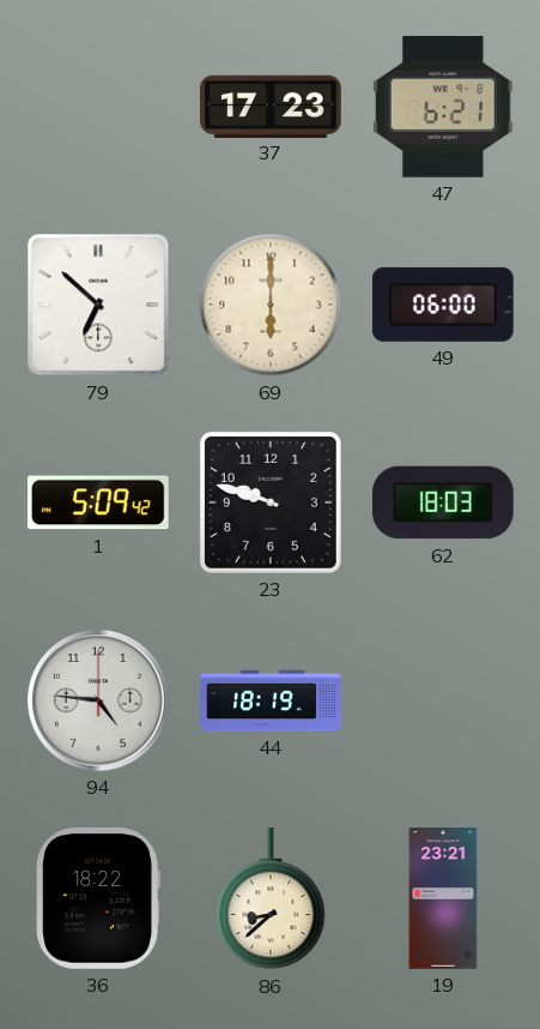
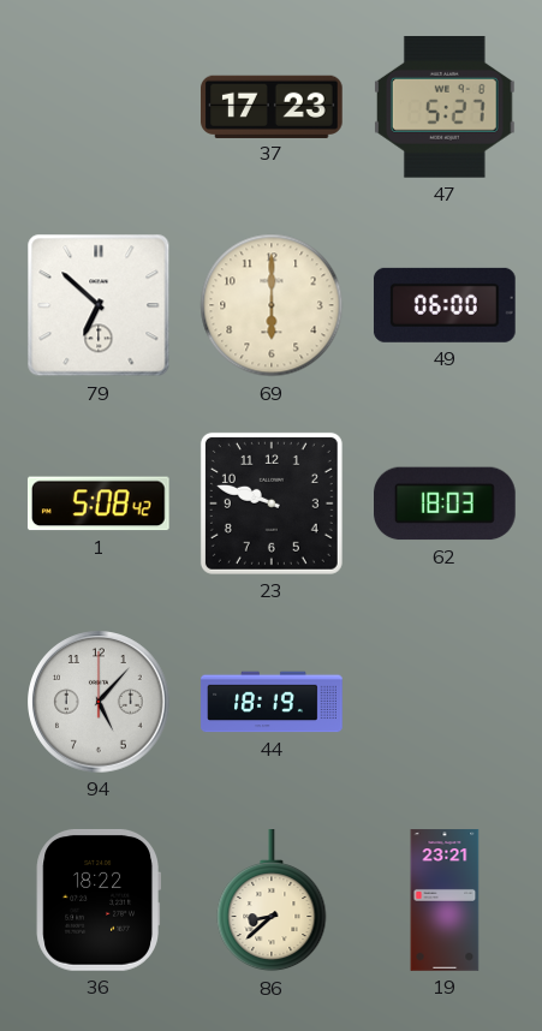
47: 6:21 -> 5:27
1: 5:09 -> 5:08
94: 4:46 -> 5:07
